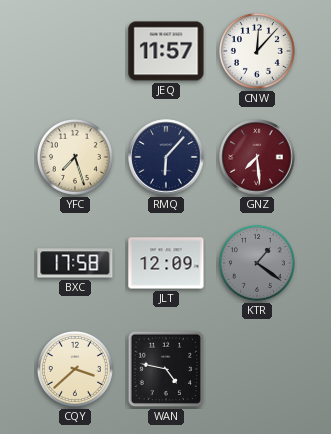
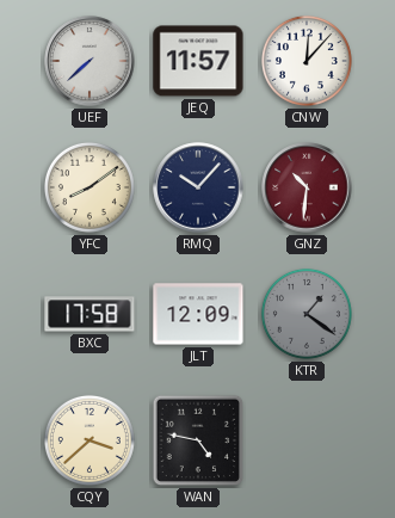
UEF: none -> 7:38
YFC: 7:27 -> 8:09
RMQ: 6:07 -> 10:07
GNZ: 7:29 -> 10:31
